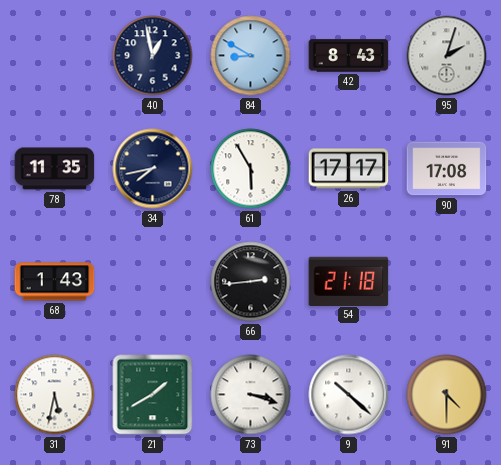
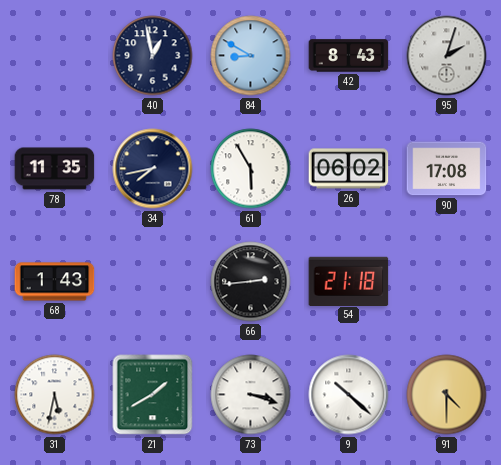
26: 17:17 -> 06:02
